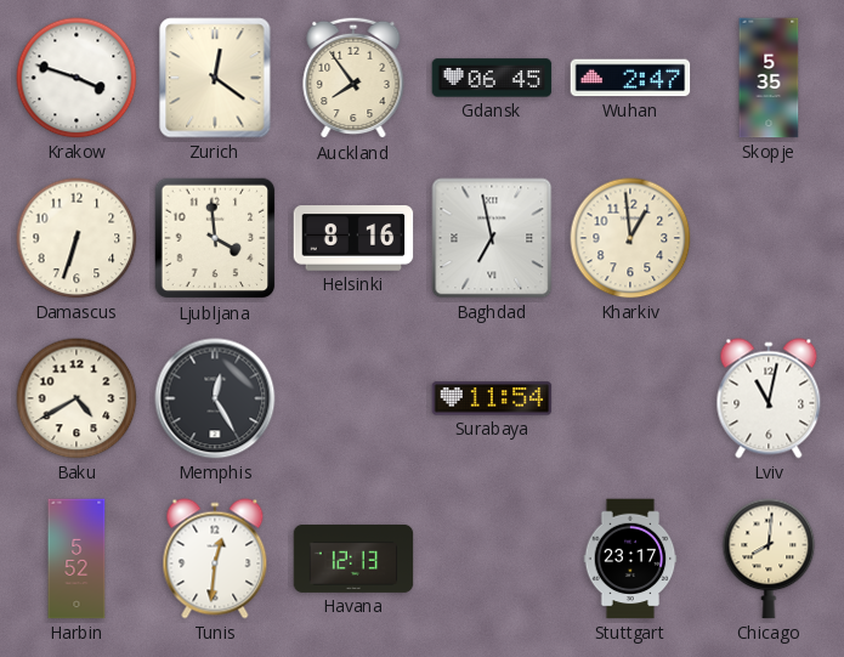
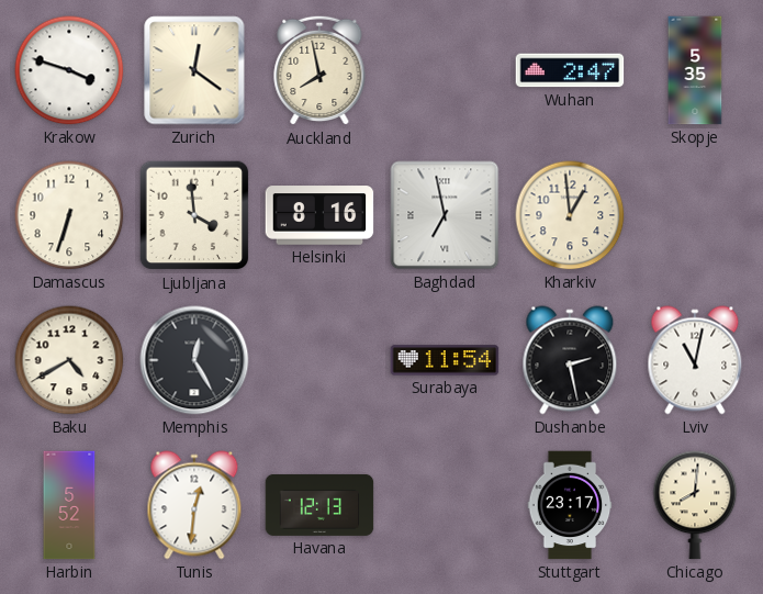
Auckland: 7:54 -> 7:58
Gdansk: 06:45 -> none
Dushanbe: none -> 2:28
